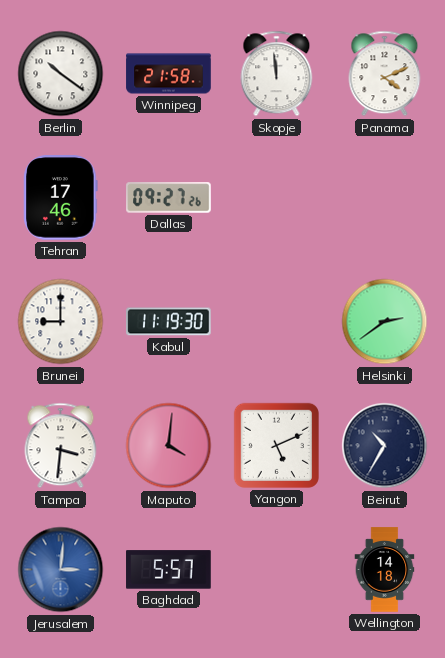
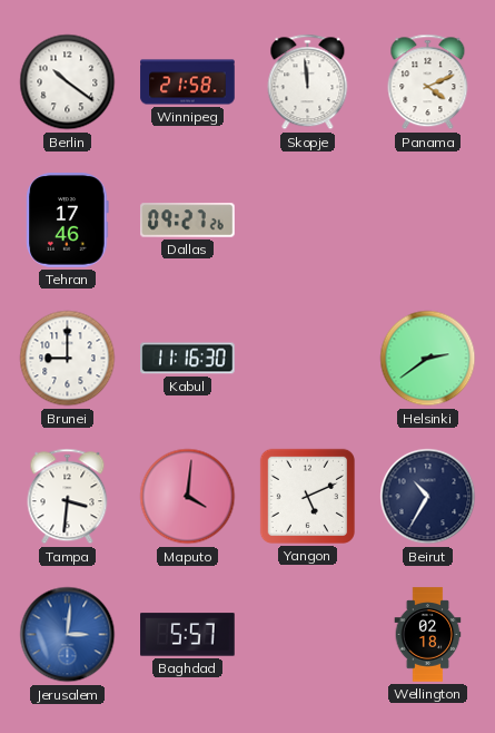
Kabul: 11:19 -> 11:16
Wellington: 14:18 -> 02:18
